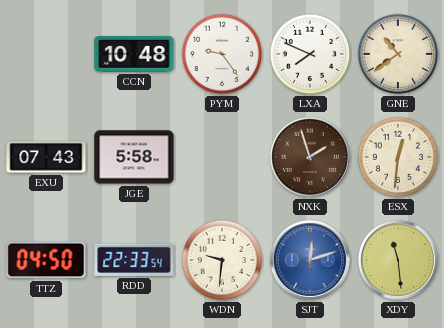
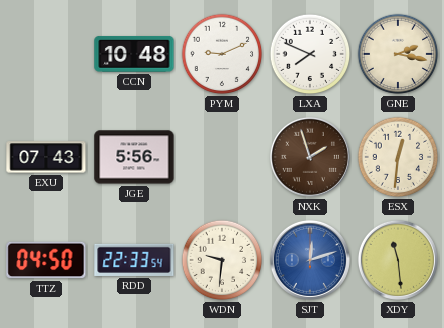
PYM: 9:24 -> 9:11
GNE: 10:39 -> 2:17
JGE: 5:58 -> 5:56
